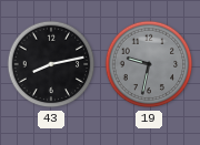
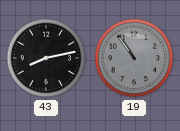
19: 9:32 -> 10:54
